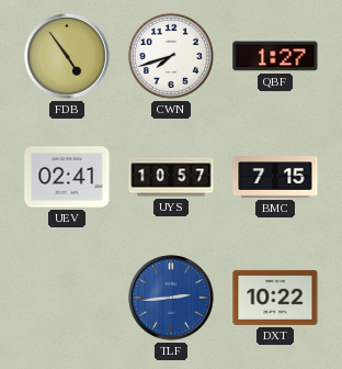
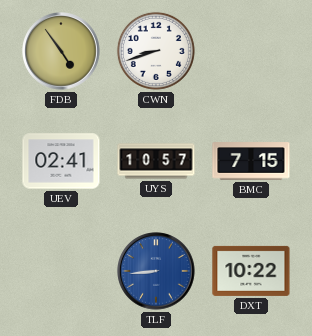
CWN: 7:42 -> 8:42
QBF: 1:27 -> none
TLF: 2:44 -> 8:44
